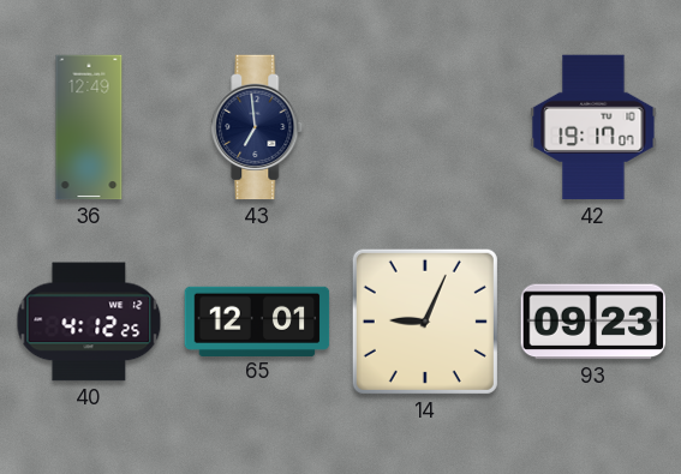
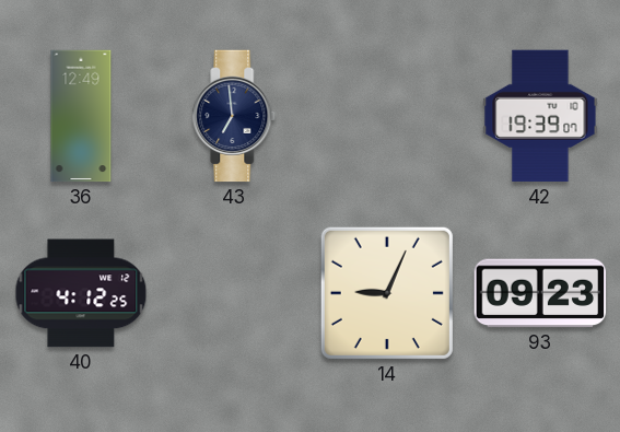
42: 19:17 -> 19:39
65: 12:01 -> none
